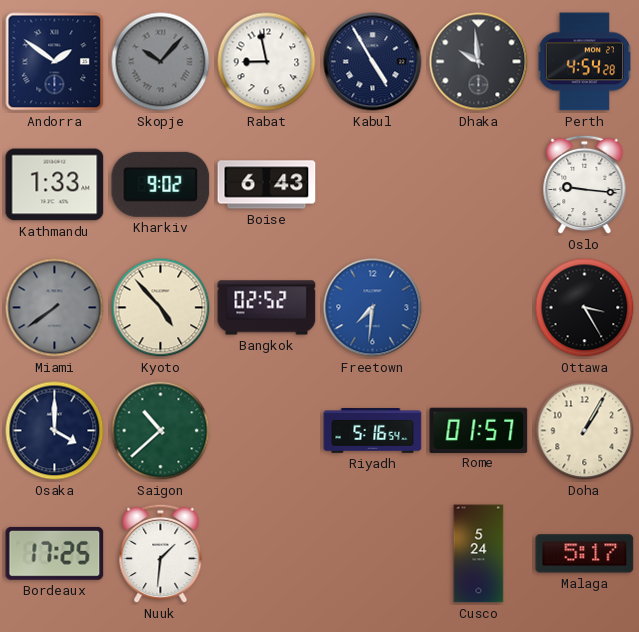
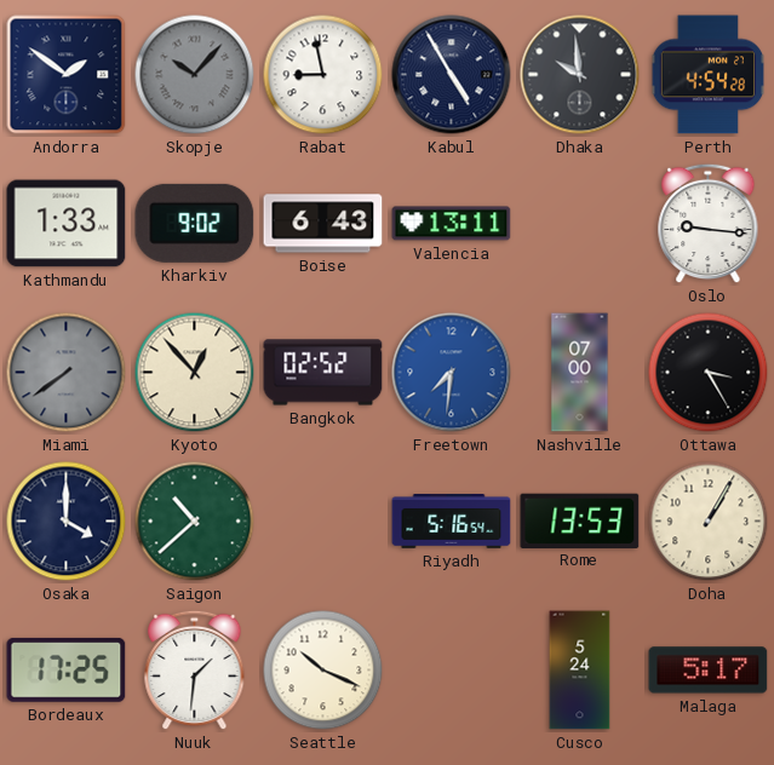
Valencia: none -> 13:11
Kyoto: 4:53 -> 12:53
Nashville: none -> 07:00
Rome: 01:57 -> 13:53
Seattle: none -> 10:19
